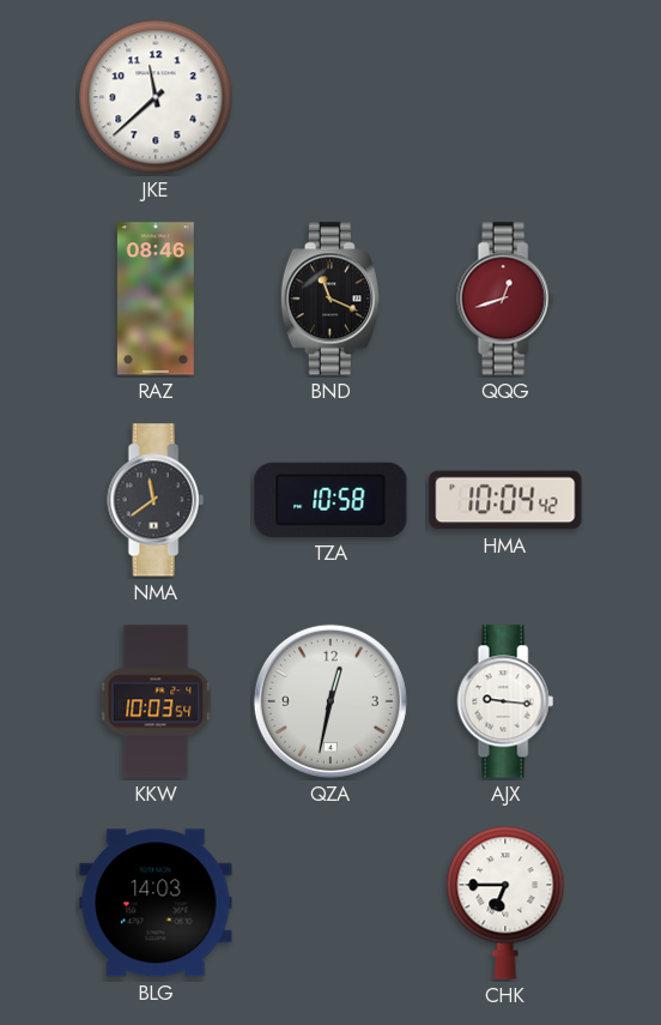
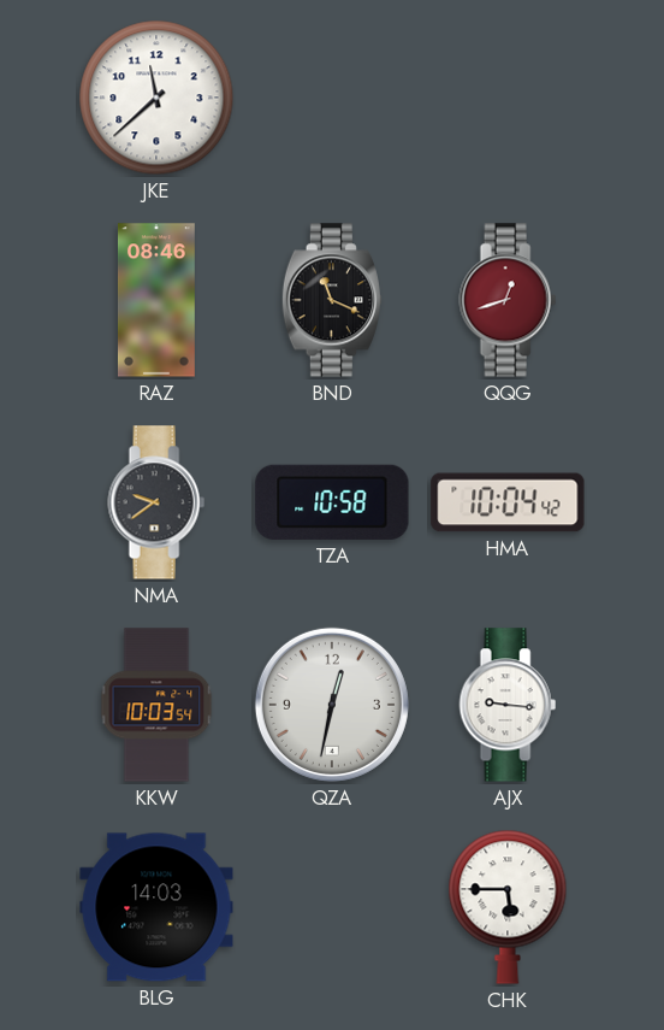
NMA: 11:39 -> 9:39
CHK: 6:45 -> 5:45
